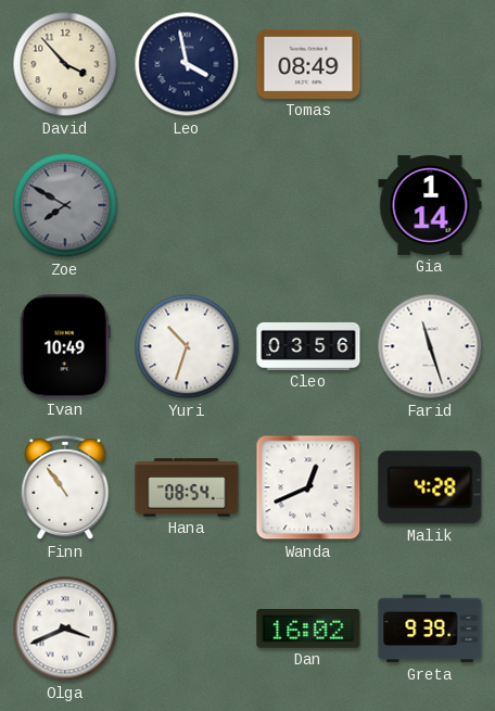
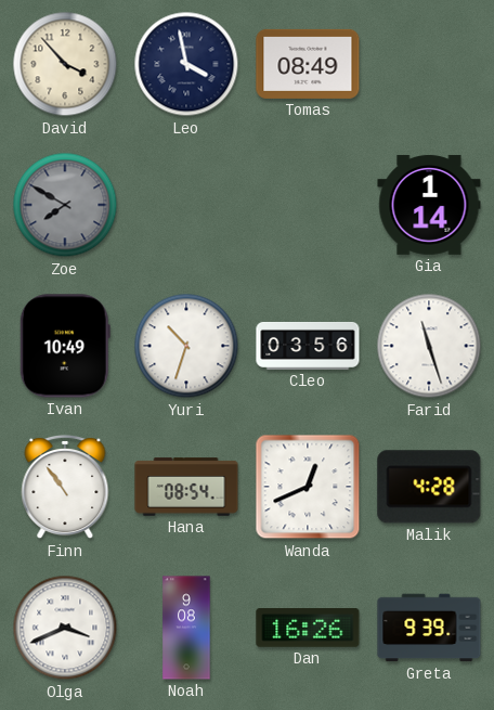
Noah: none -> 9:08
Dan: 16:02 -> 16:26
